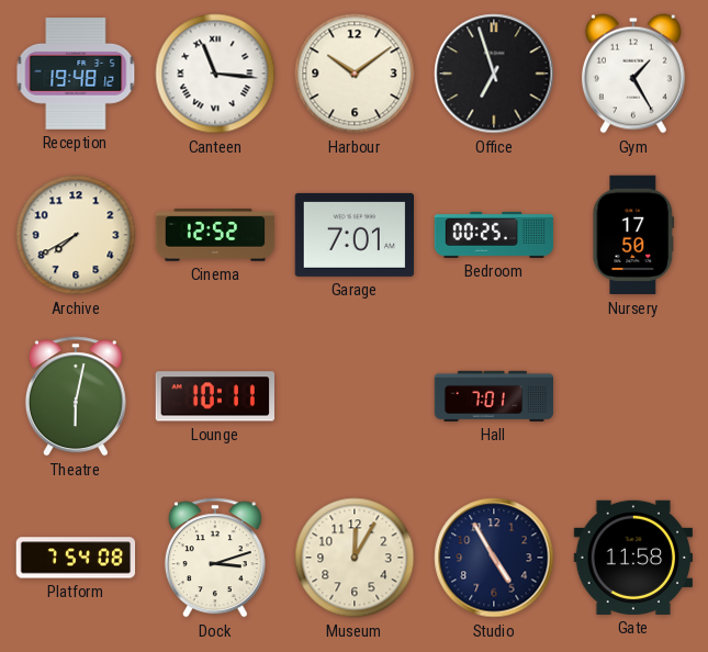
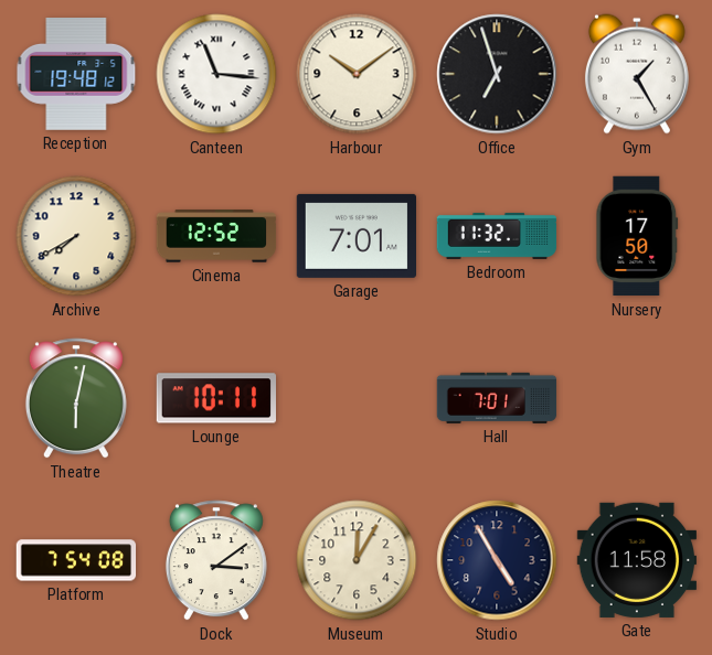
Bedroom: 00:25 -> 11:32
Dock: 3:12 -> 3:09
